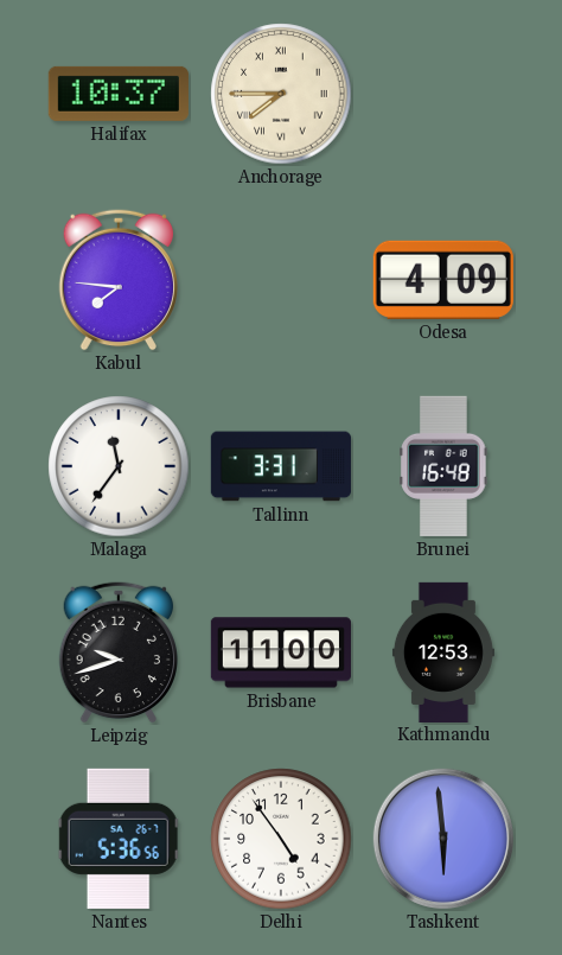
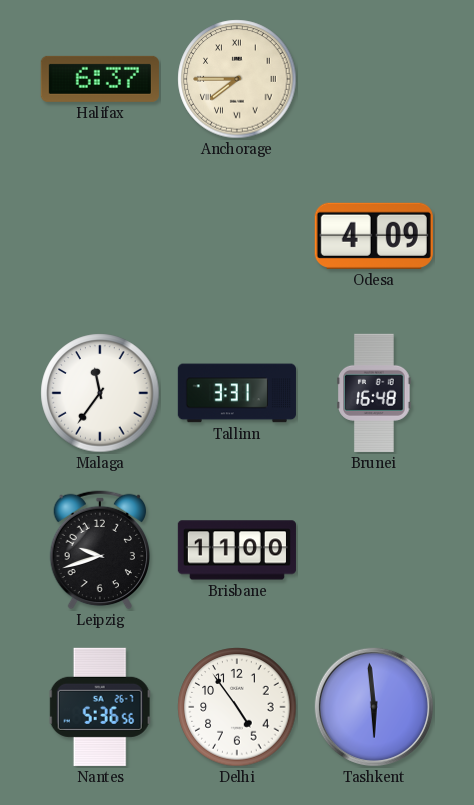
Halifax: 10:37 -> 6:37
Kabul: 7:46 -> none
Kathmandu: 12:53 -> none
